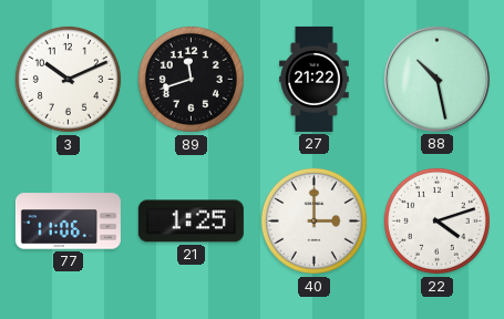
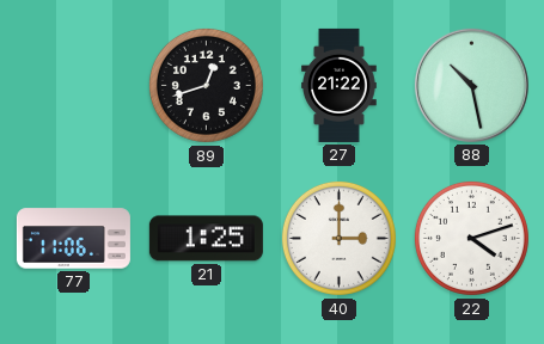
3: 10:11 -> none
89: 11:42 -> 12:42
